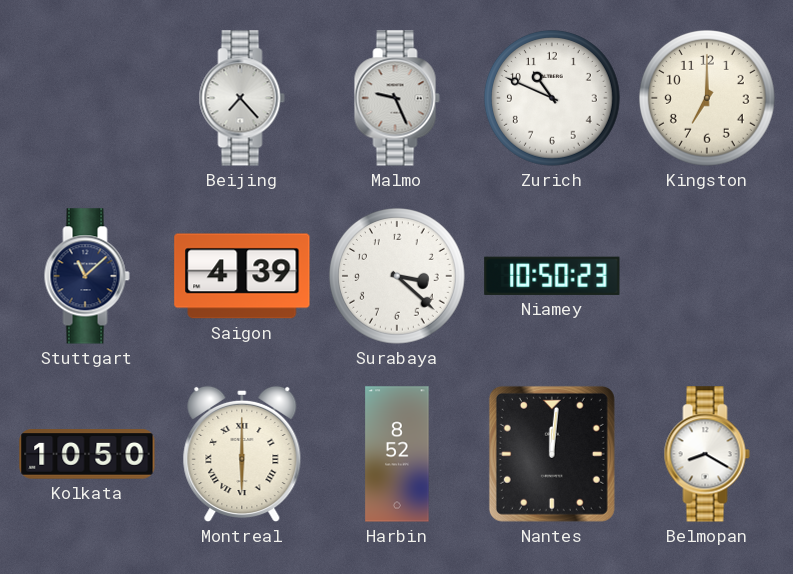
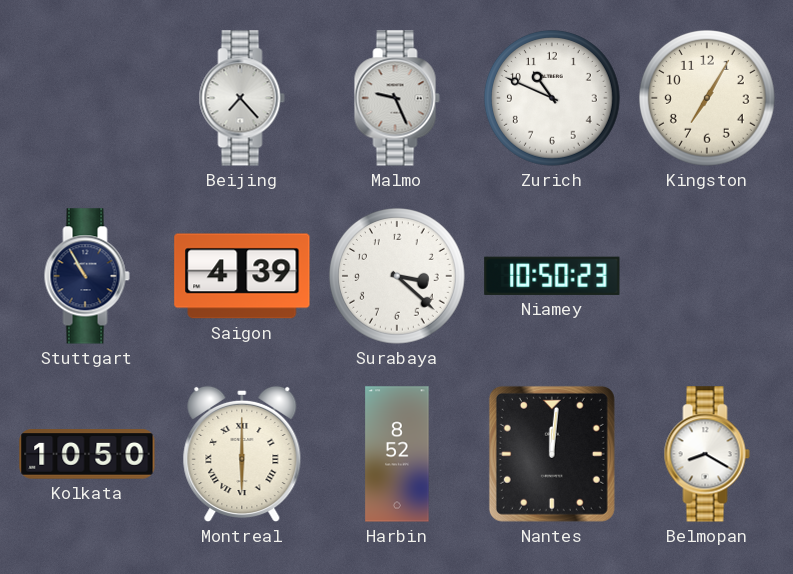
Kingston: 7:00 -> 7:05
Stuttgart: 11:08 -> 10:55
